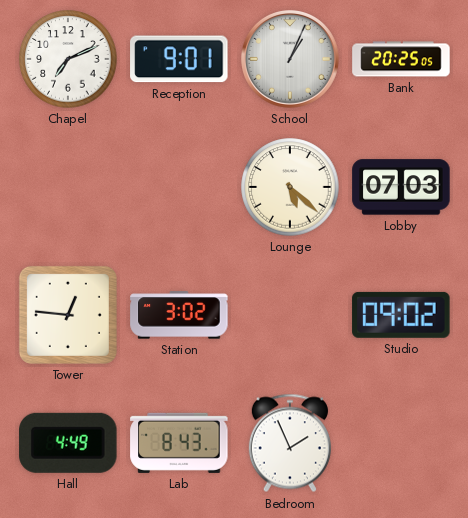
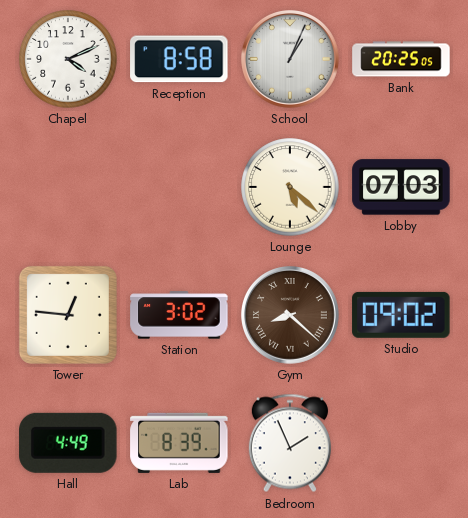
Chapel: 7:11 -> 4:11
Reception: 9:01 -> 8:58
Gym: none -> 8:22
Lab: 8:43 -> 8:39
